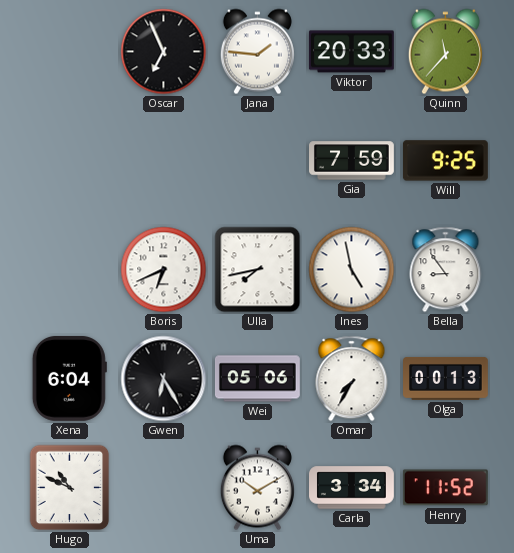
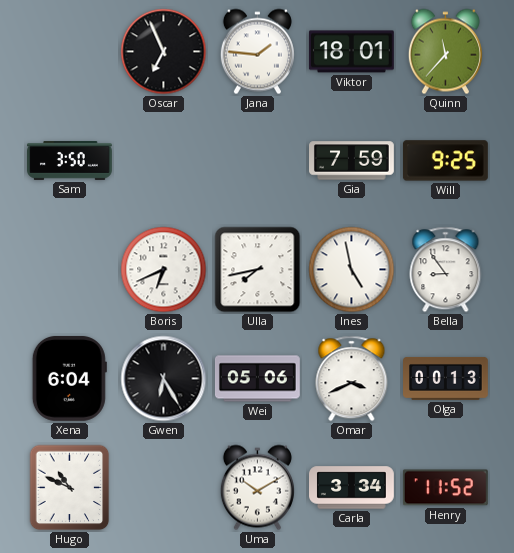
Viktor: 20:33 -> 18:01
Sam: none -> 3:50
Omar: 7:35 -> 3:41
